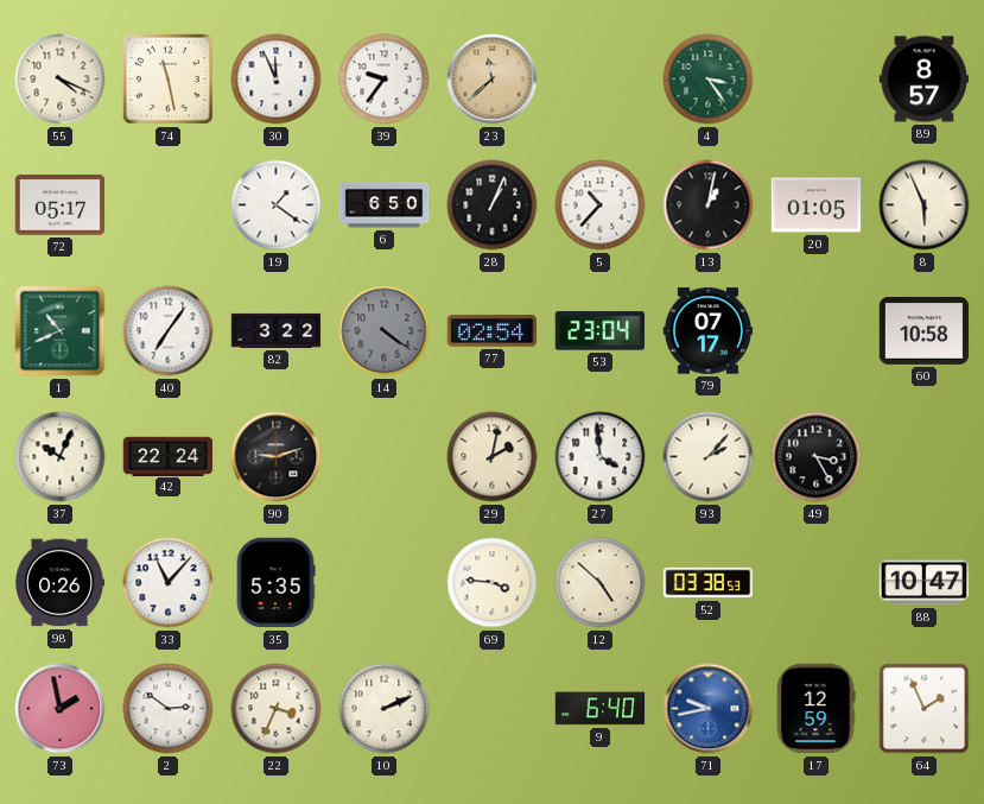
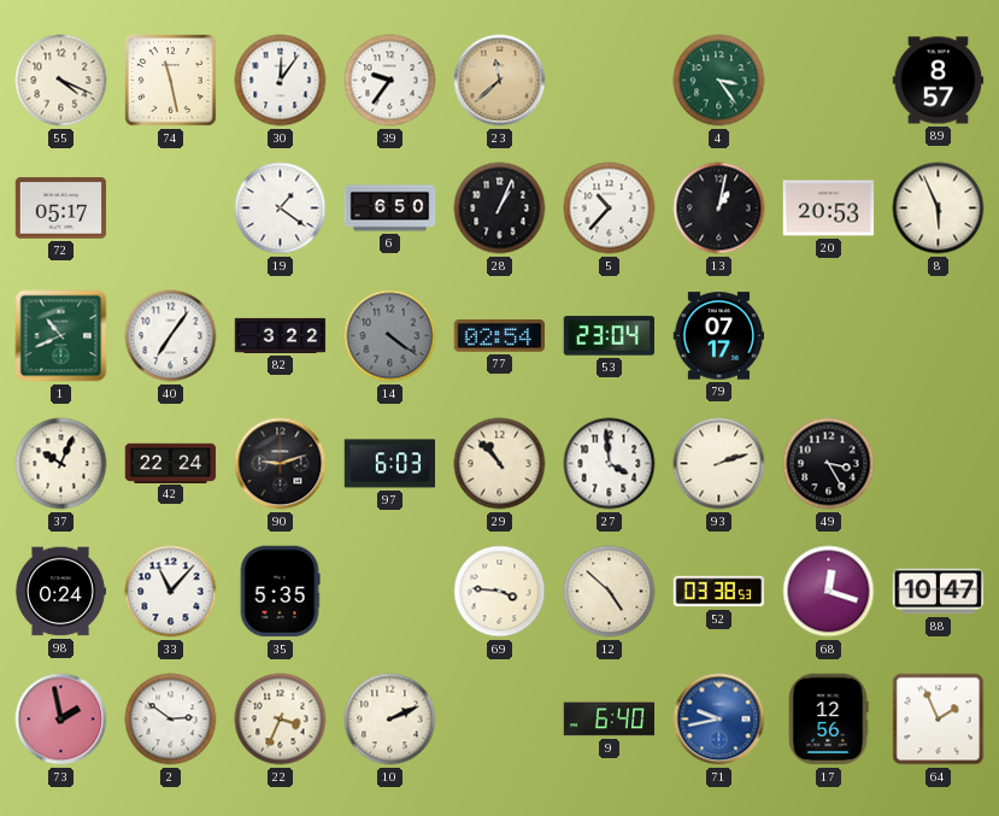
30: 11:56 -> 12:06
20: 01:05 -> 20:53
60: 10:58 -> none
97: none -> 6:03
29: 2:02 -> 10:53
93: 2:07 -> 2:12
98: 0:26 -> 0:24
68: none -> 12:18
17: 12:59 -> 12:56
